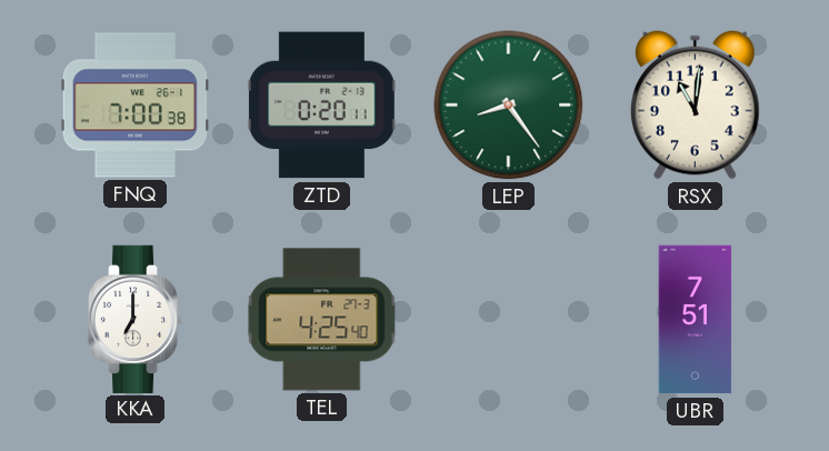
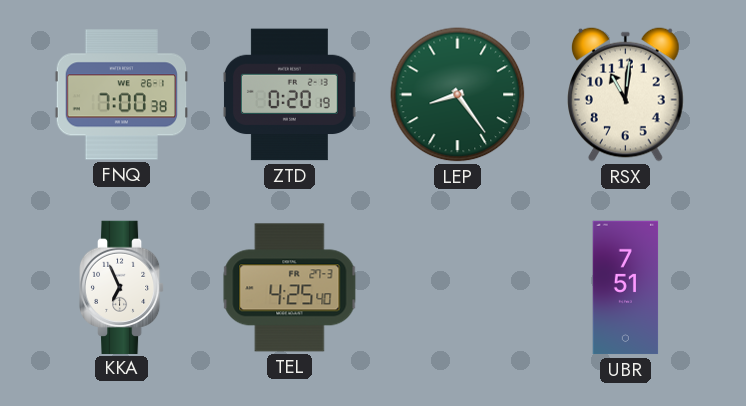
ZTD: 0:20:11 -> 0:20:19
KKA: 7:00 -> 6:56
